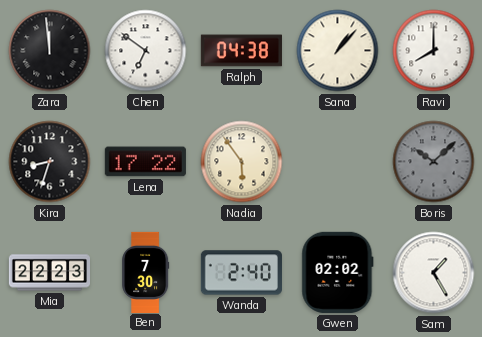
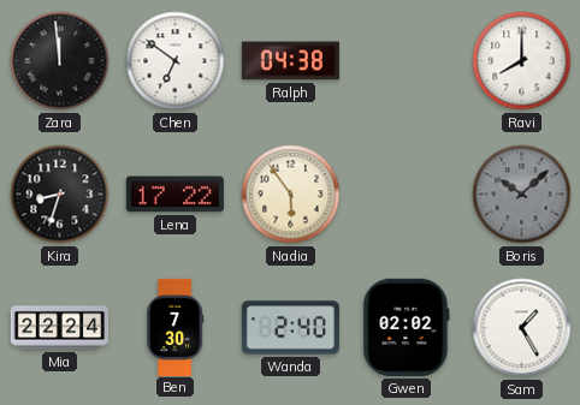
Sana: 1:07 -> none
Mia: 22:23 -> 22:24
